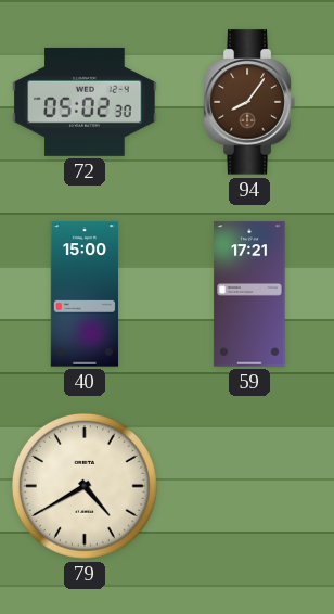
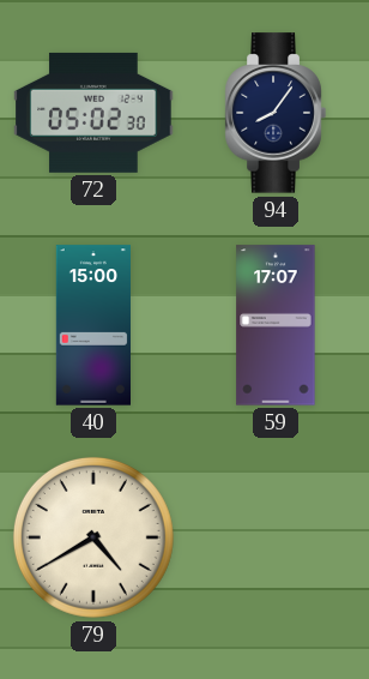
94 dial: brown -> navy
59: 17:21 -> 17:07
